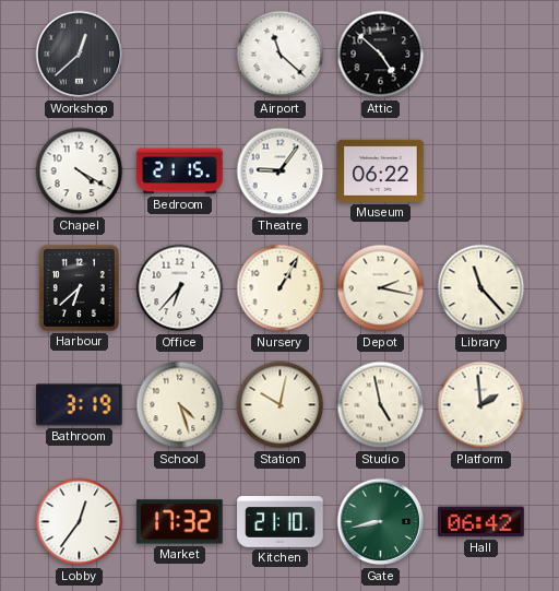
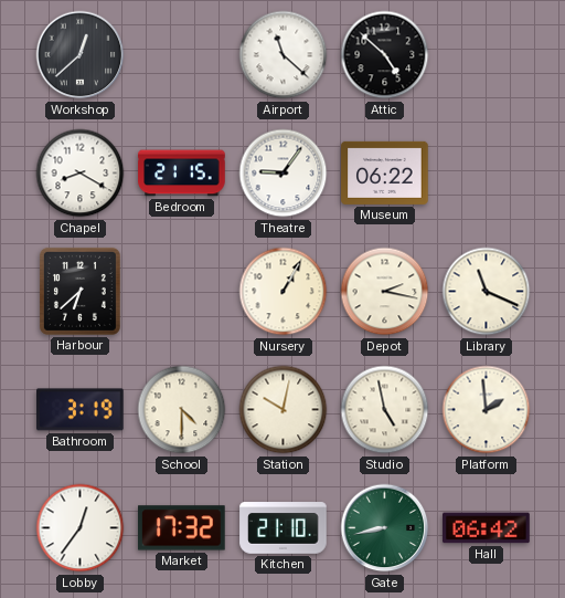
Chapel: 4:20 -> 8:20
Office: 6:37 -> none
Library: 11:23 -> 11:19
School: 4:27 -> 4:30
